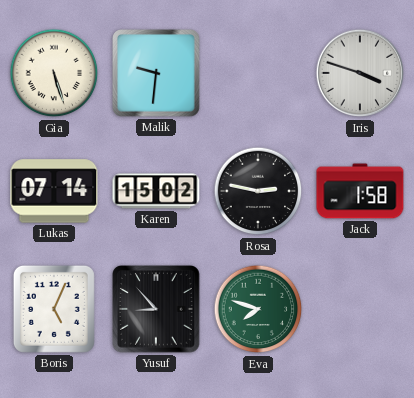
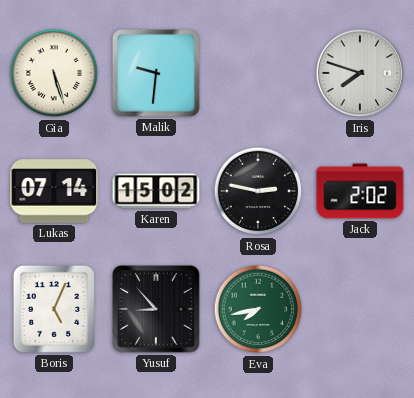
Iris: 3:48 -> 7:48
Jack: 1:58 -> 2:02
Eva: 7:48 -> 7:43
